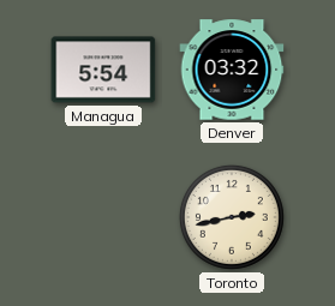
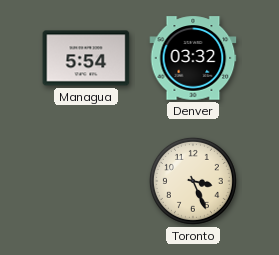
Toronto: 2:43 -> 3:26
